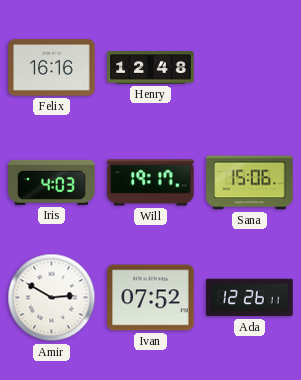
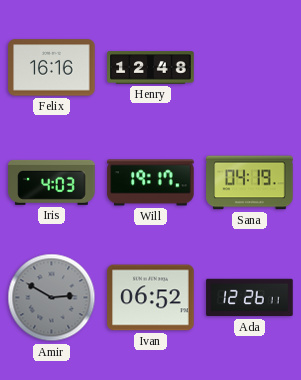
Sana: 15:06 -> 04:19
Amir dial: white -> grey
Ivan: 07:52 -> 06:52
